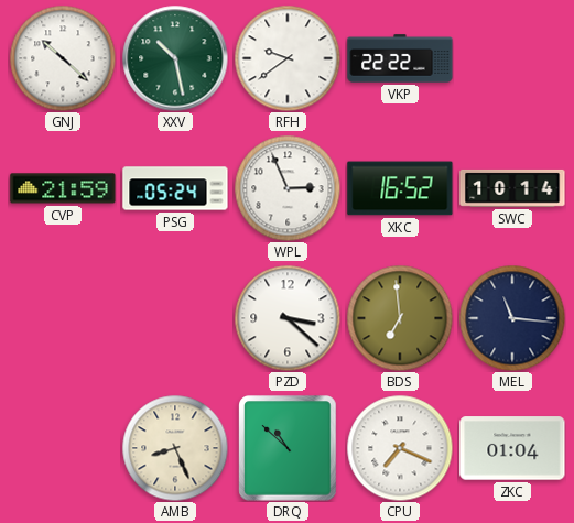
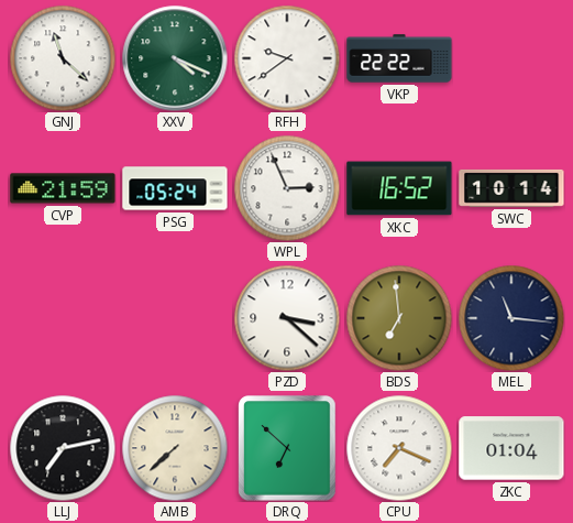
GNJ: 10:22 -> 11:22
XXV: 10:28 -> 4:19
LLJ: none -> 7:13
AMB: 8:26 -> 7:38
DRQ: 10:52 -> 6:52
